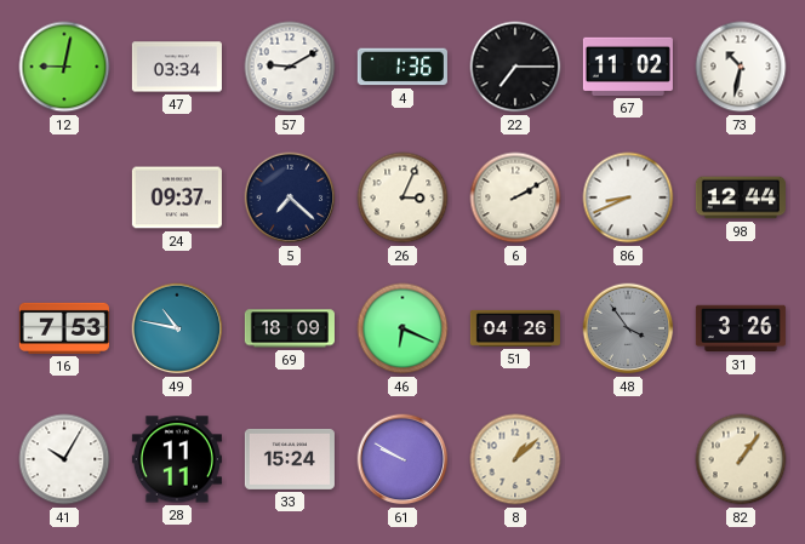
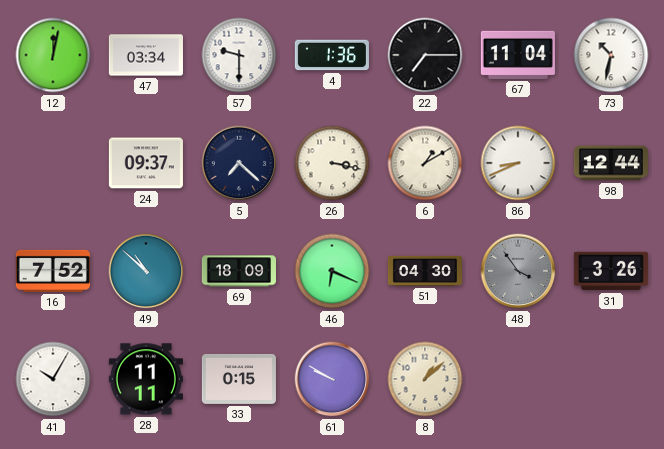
12: 9:02 -> 12:02
57: 9:10 -> 9:30
67: 11:02 -> 11:04
26: 3:04 -> 3:17
6: 2:10 -> 1:10
16: 7:53 -> 7:52
49: 10:47 -> 10:52
51: 04:26 -> 04:30
33: 15:24 -> 0:15
82: 1:06 -> none
